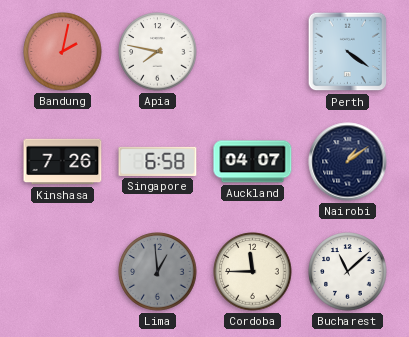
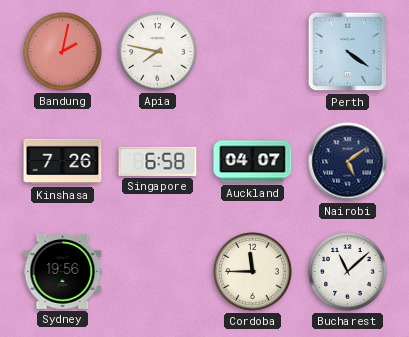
Nairobi: 1:09 -> 5:09
Sydney: none -> 19:56
Lima: 12:59 -> none
